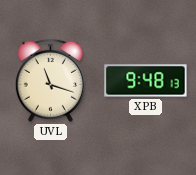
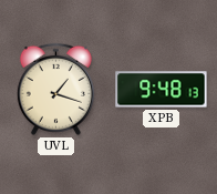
UVL: 11:18 -> 1:18
